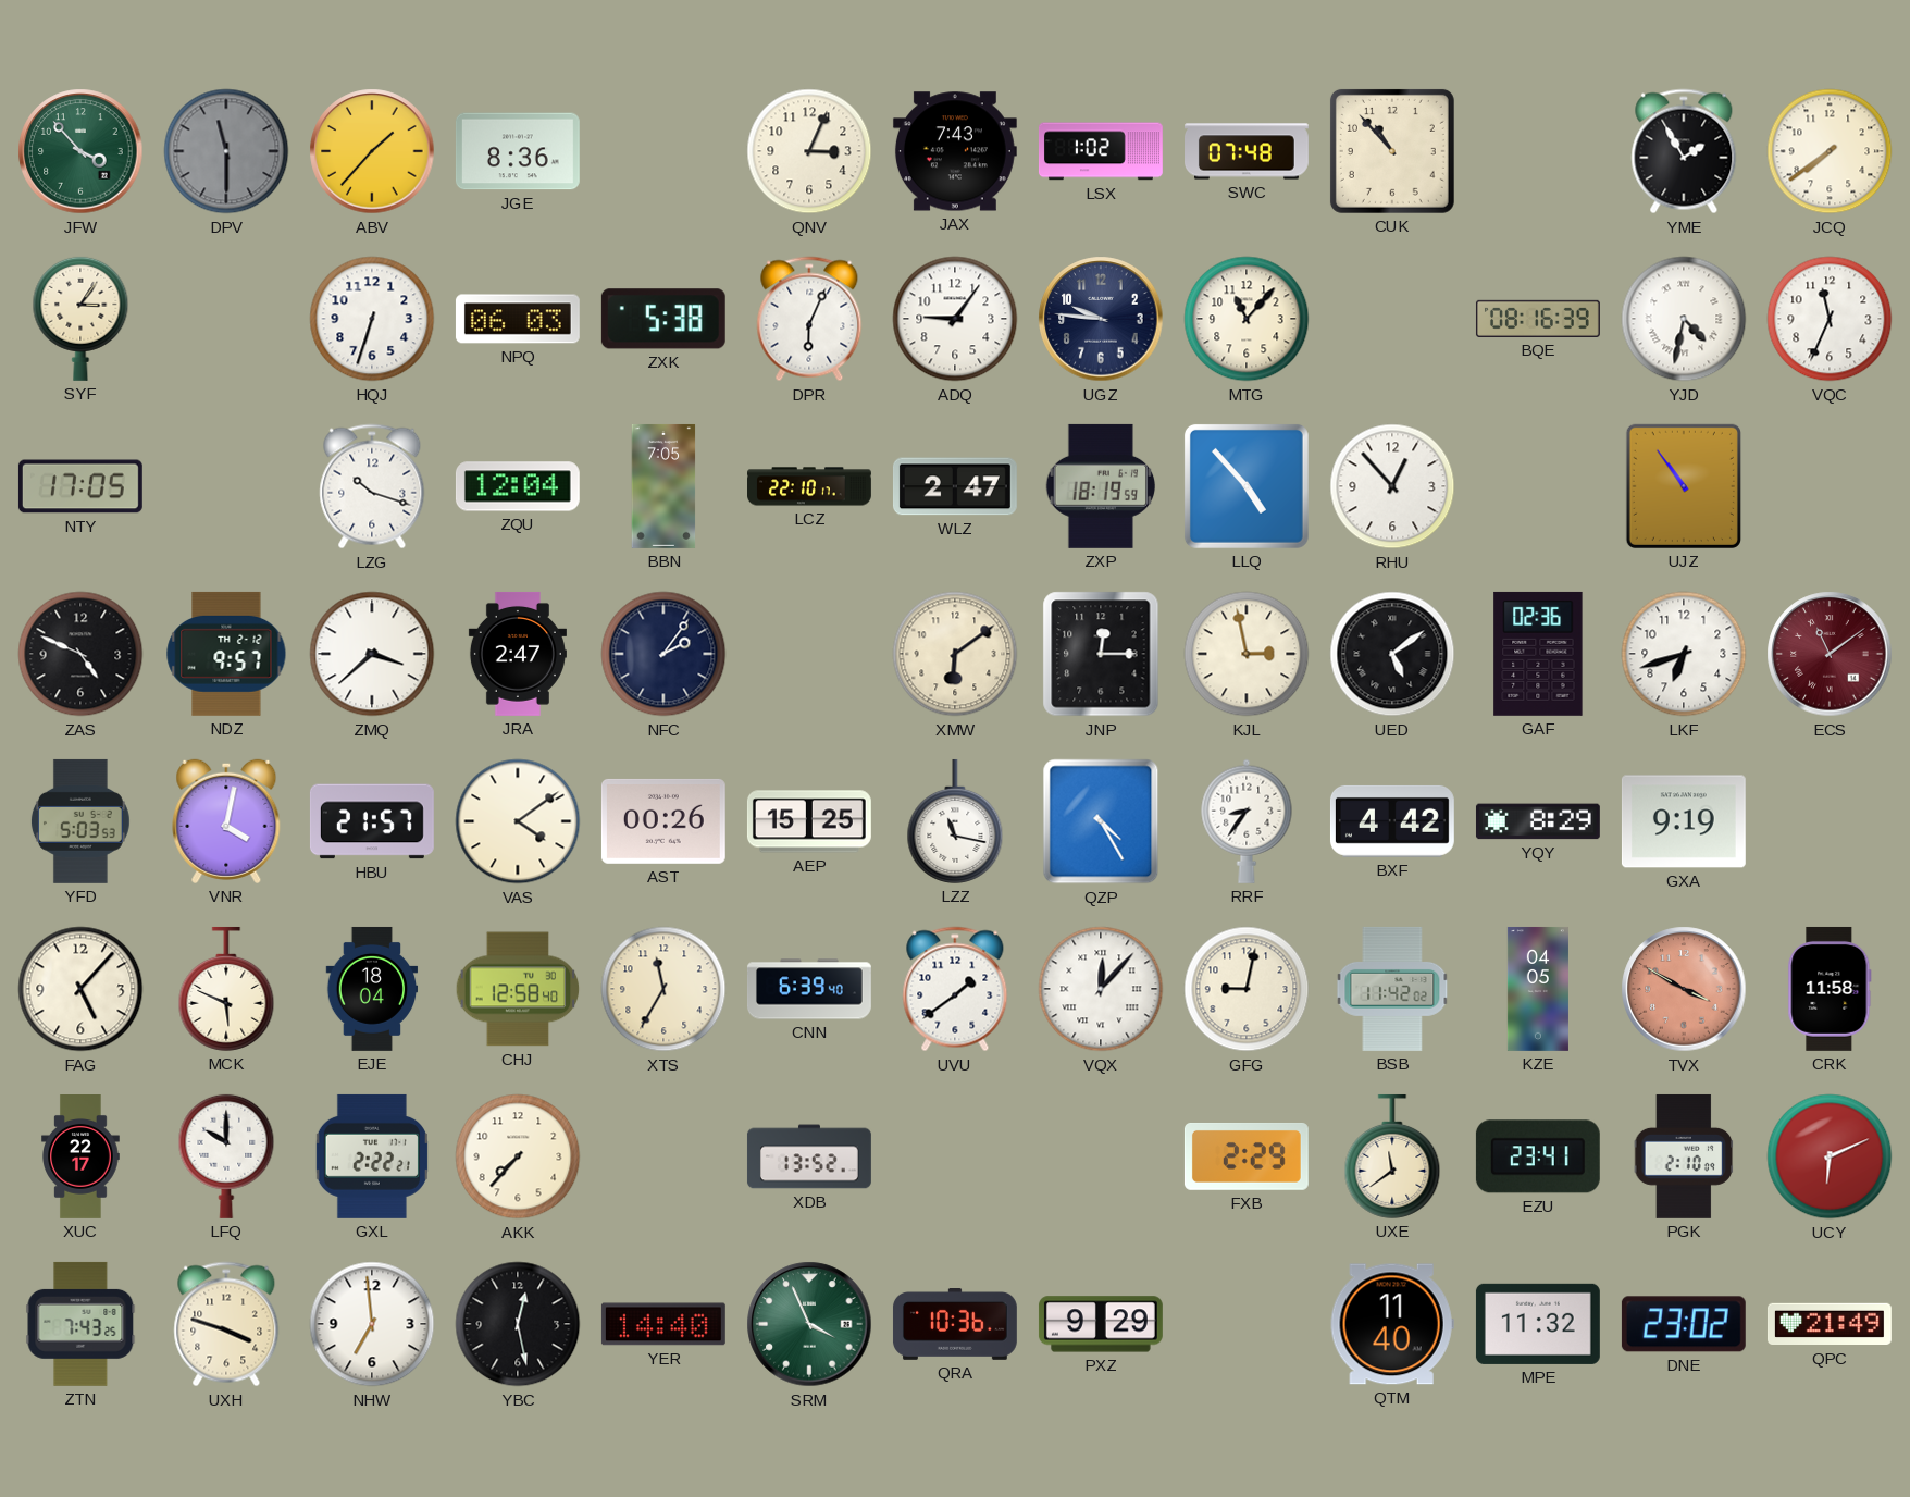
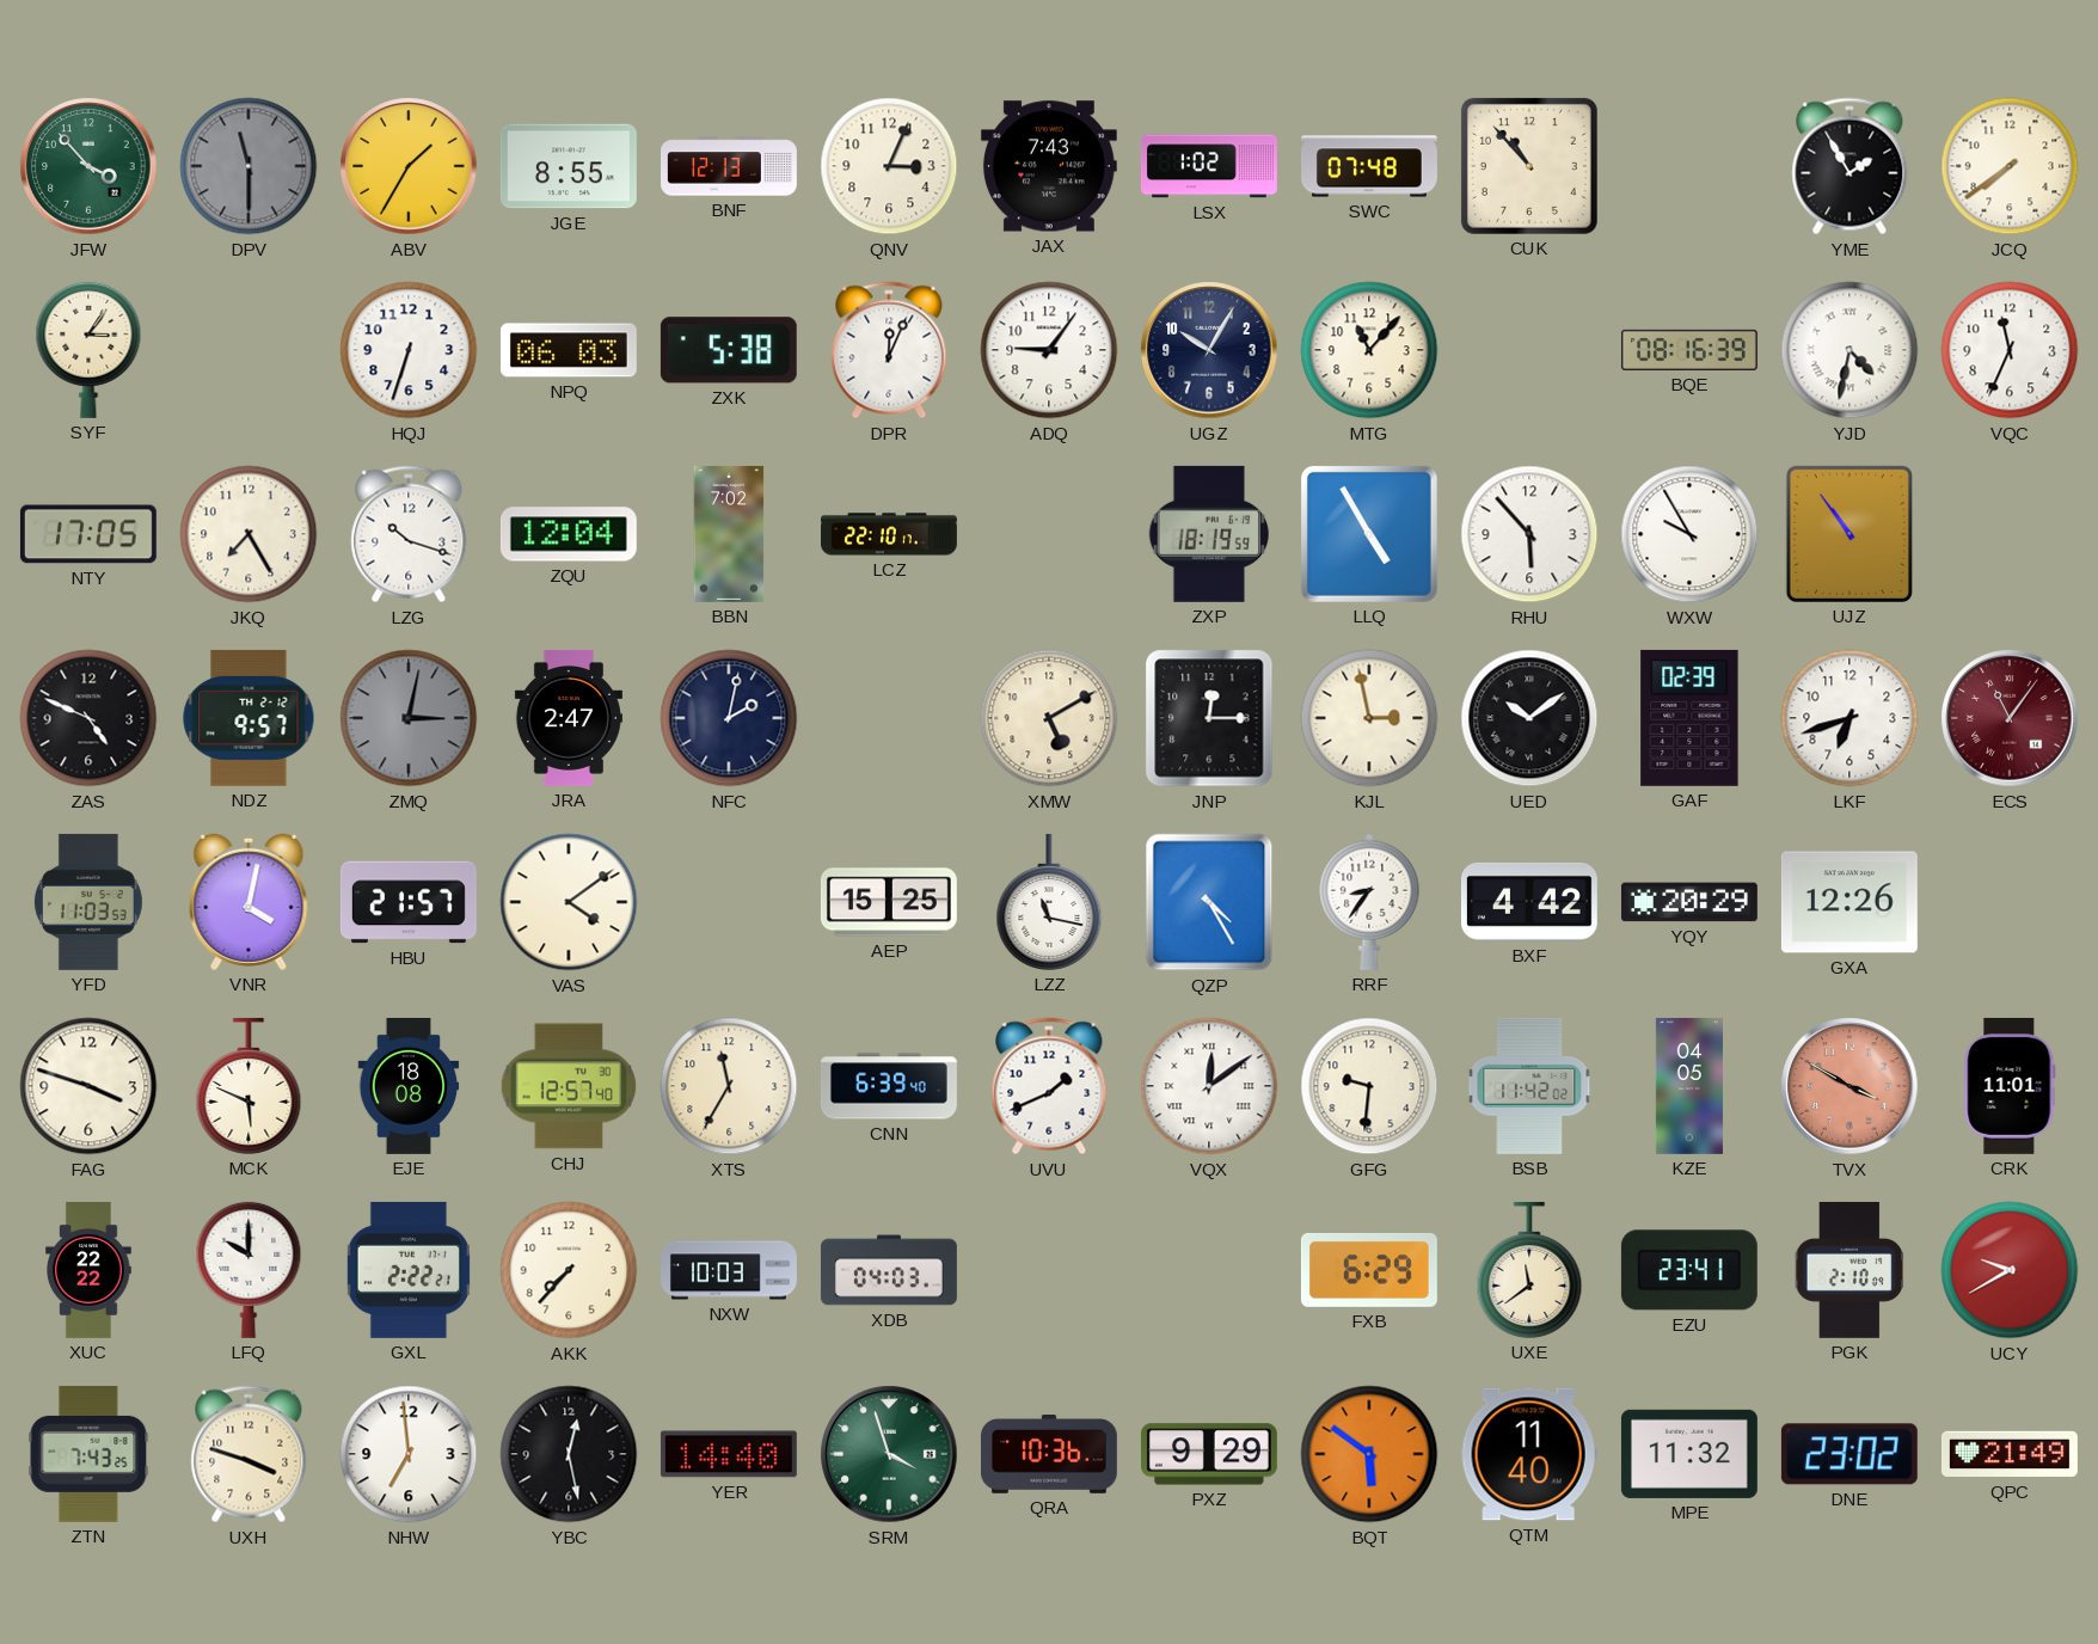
ABV: 1:37 -> 1:35
JGE: 8:36 -> 8:55
BNF: none -> 12:13
DPR: 6:04 -> 12:04
UGZ: 9:46 -> 10:05
JKQ: none -> 7:25
BBN: 7:05 -> 7:02
WLZ: 2:47 -> none
LLQ: 4:53 -> 4:55
RHU: 12:53 -> 5:53
WXW: none -> 9:55
ZMQ: 3:38 -> 3:02
ZMQ dial: white -> grey
NFC: 2:06 -> 2:02
XMW: 6:09 -> 5:10
UED: 5:09 -> 10:09
GAF: 02:36 -> 02:39
ECS: 11:09 -> 11:06
YFD: 5:03 -> 11:03
AST: 00:26 -> none
YQY: 8:29 -> 20:29
GXA: 9:19 -> 12:26
FAG: 5:07 -> 3:48
EJE: 18:04 -> 18:08
CHJ: 12:58 -> 12:57
UVU: 1:39 -> 1:41
VQX: 12:07 -> 12:09
GFG: 9:02 -> 9:31
CRK: 11:58 -> 11:01
XUC: 22:17 -> 22:22
NXW: none -> 10:03
XDB: 13:52 -> 04:03
FXB: 2:29 -> 6:29
UCY: 6:11 -> 9:40
SRM: 3:56 -> 3:57
BQT: none -> 5:51
